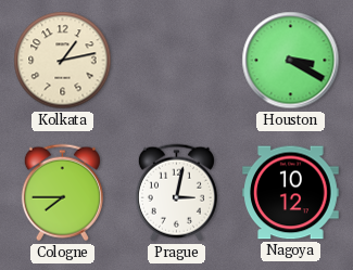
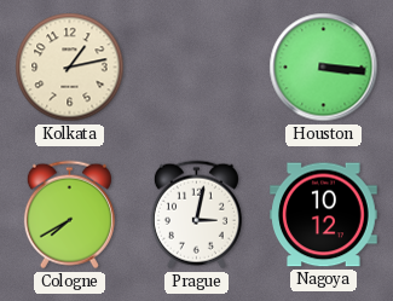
Houston: 3:20 -> 3:16
Cologne: 7:45 -> 7:40
